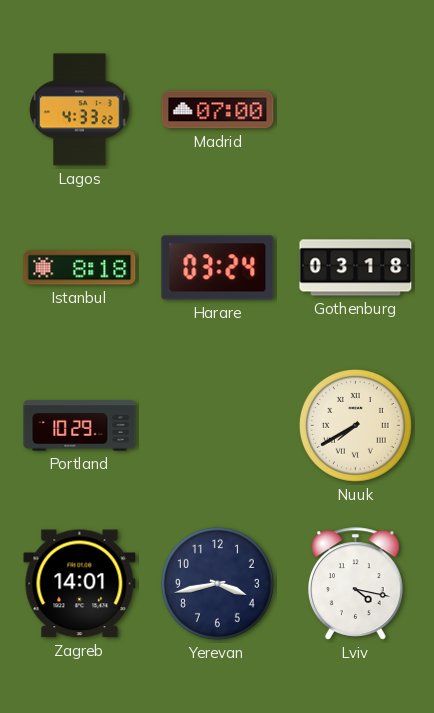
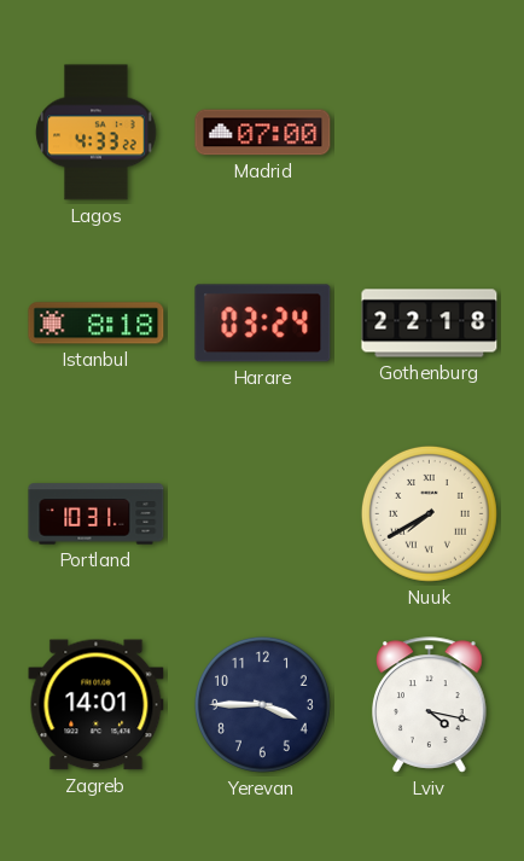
Gothenburg: 03:18 -> 22:18
Portland: 10:29 -> 10:31
Yerevan: 3:43 -> 3:45
